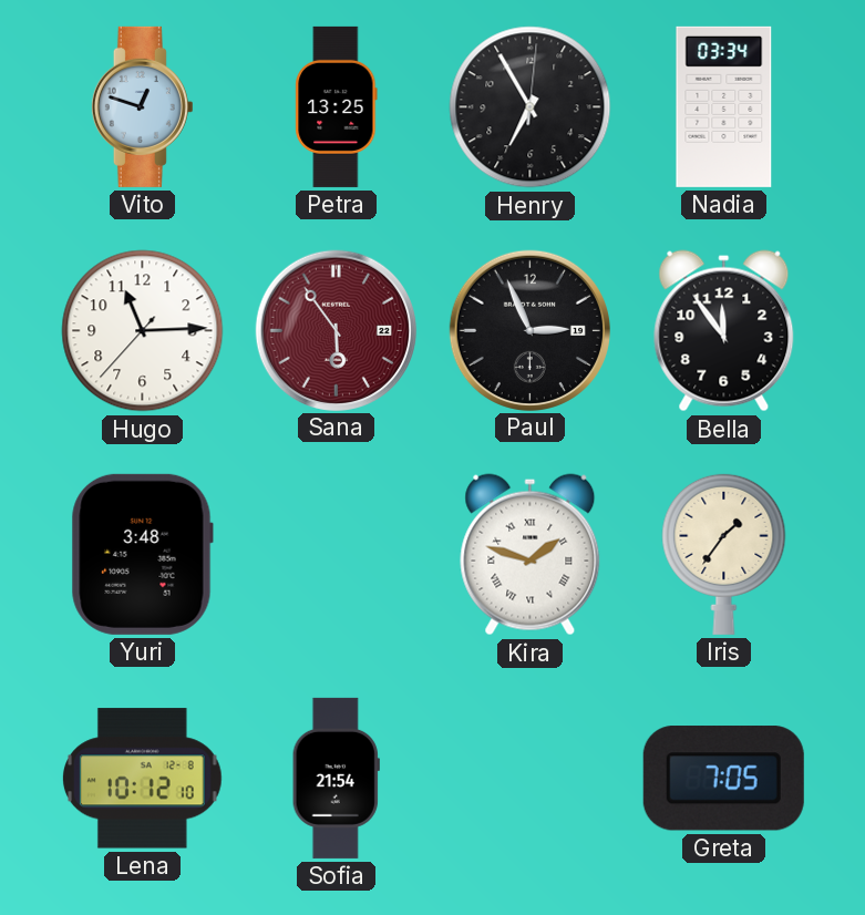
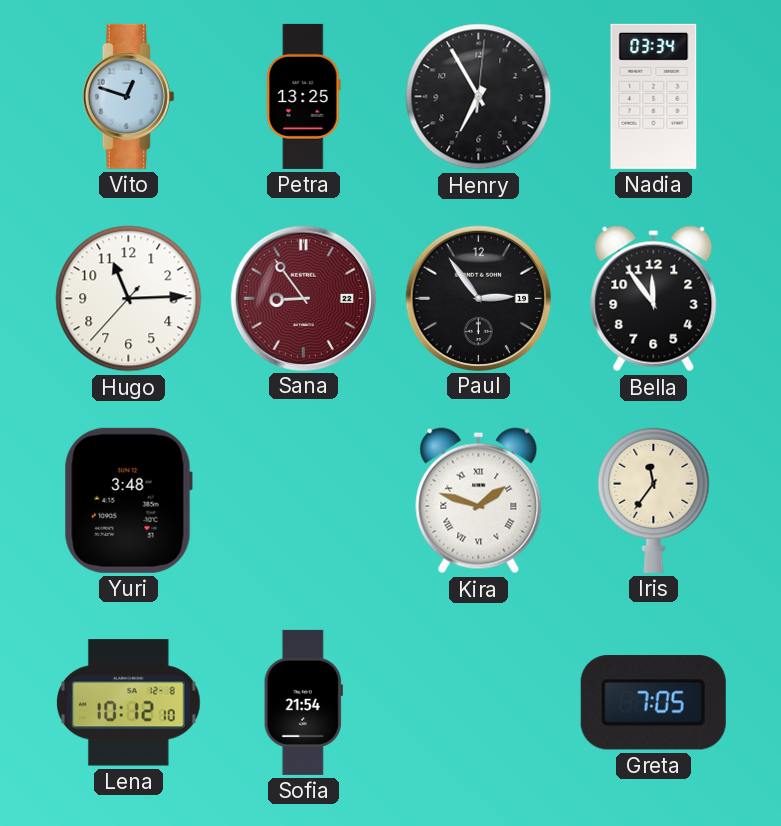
Sana: 5:54 -> 8:54
Paul: 2:56 -> 2:54
Iris: 1:36 -> 11:36
